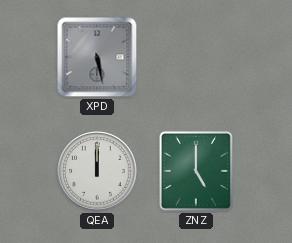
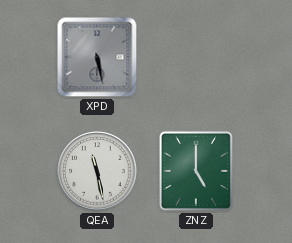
QEA: 12:00 -> 11:28
